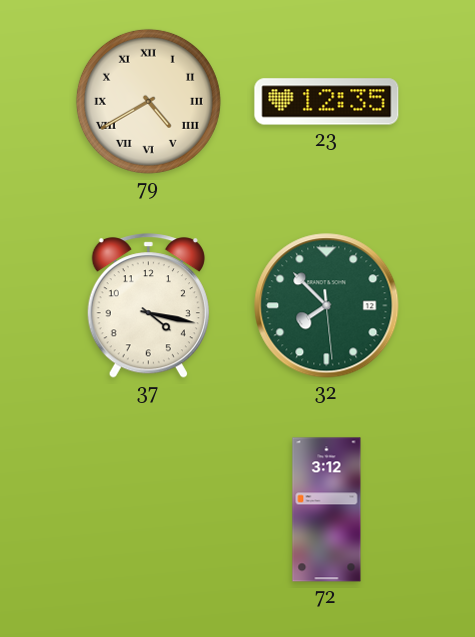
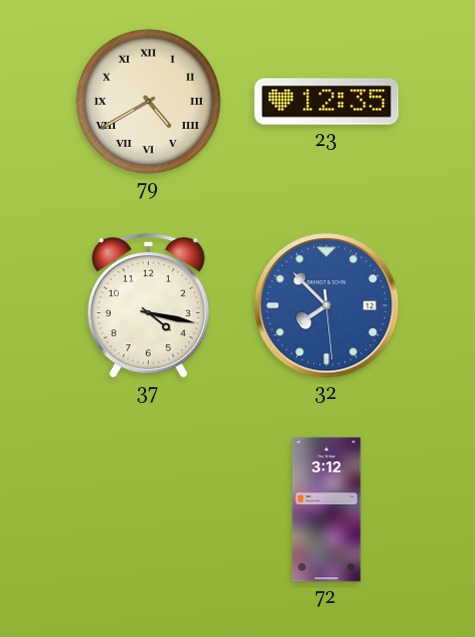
32 dial: green -> blue
